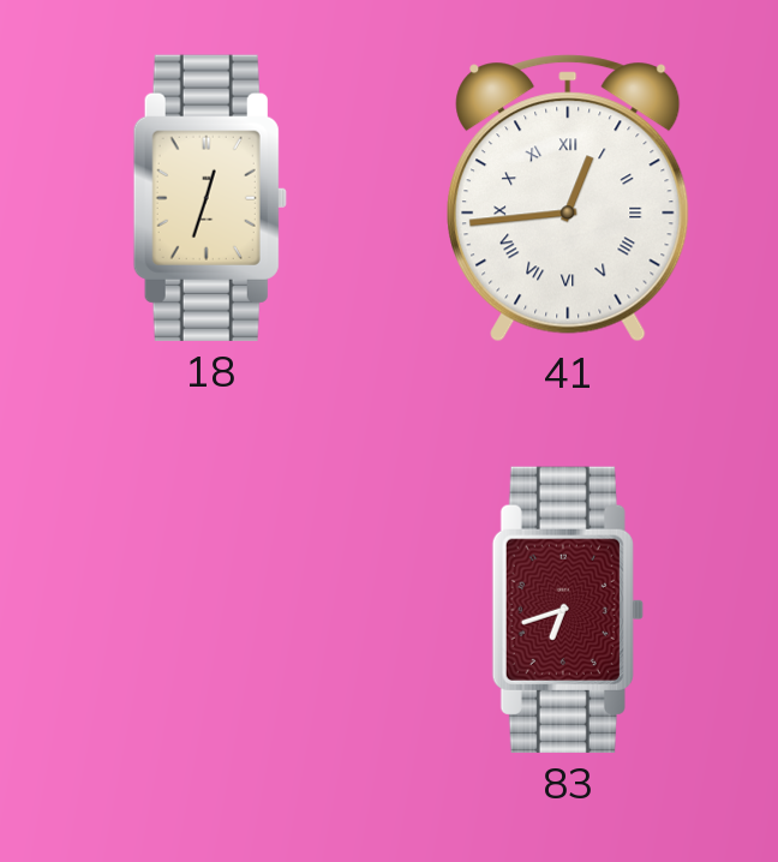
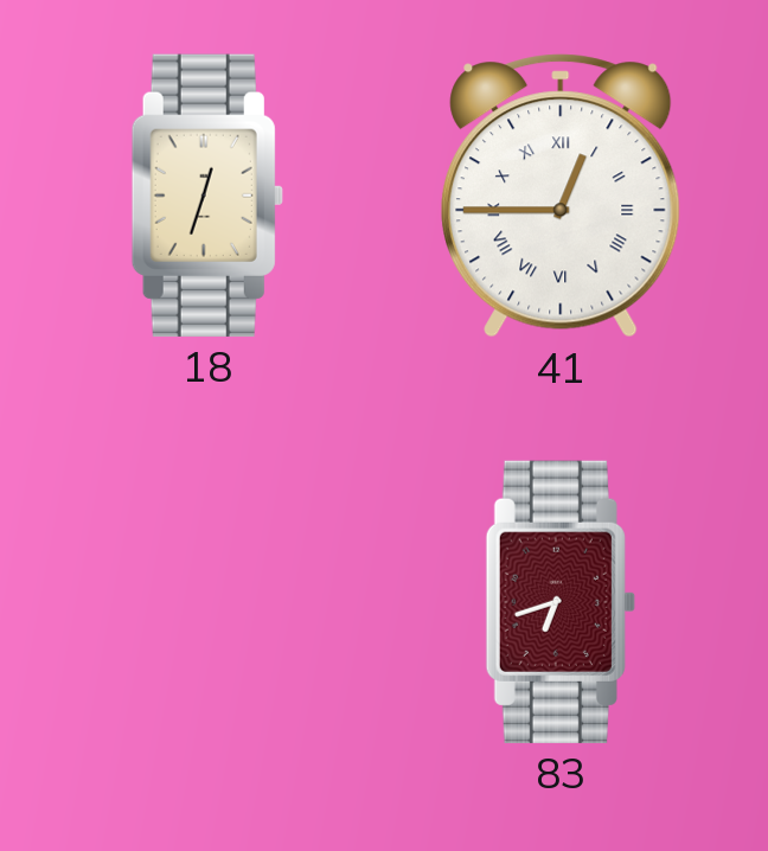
41: 12:44 -> 12:45
